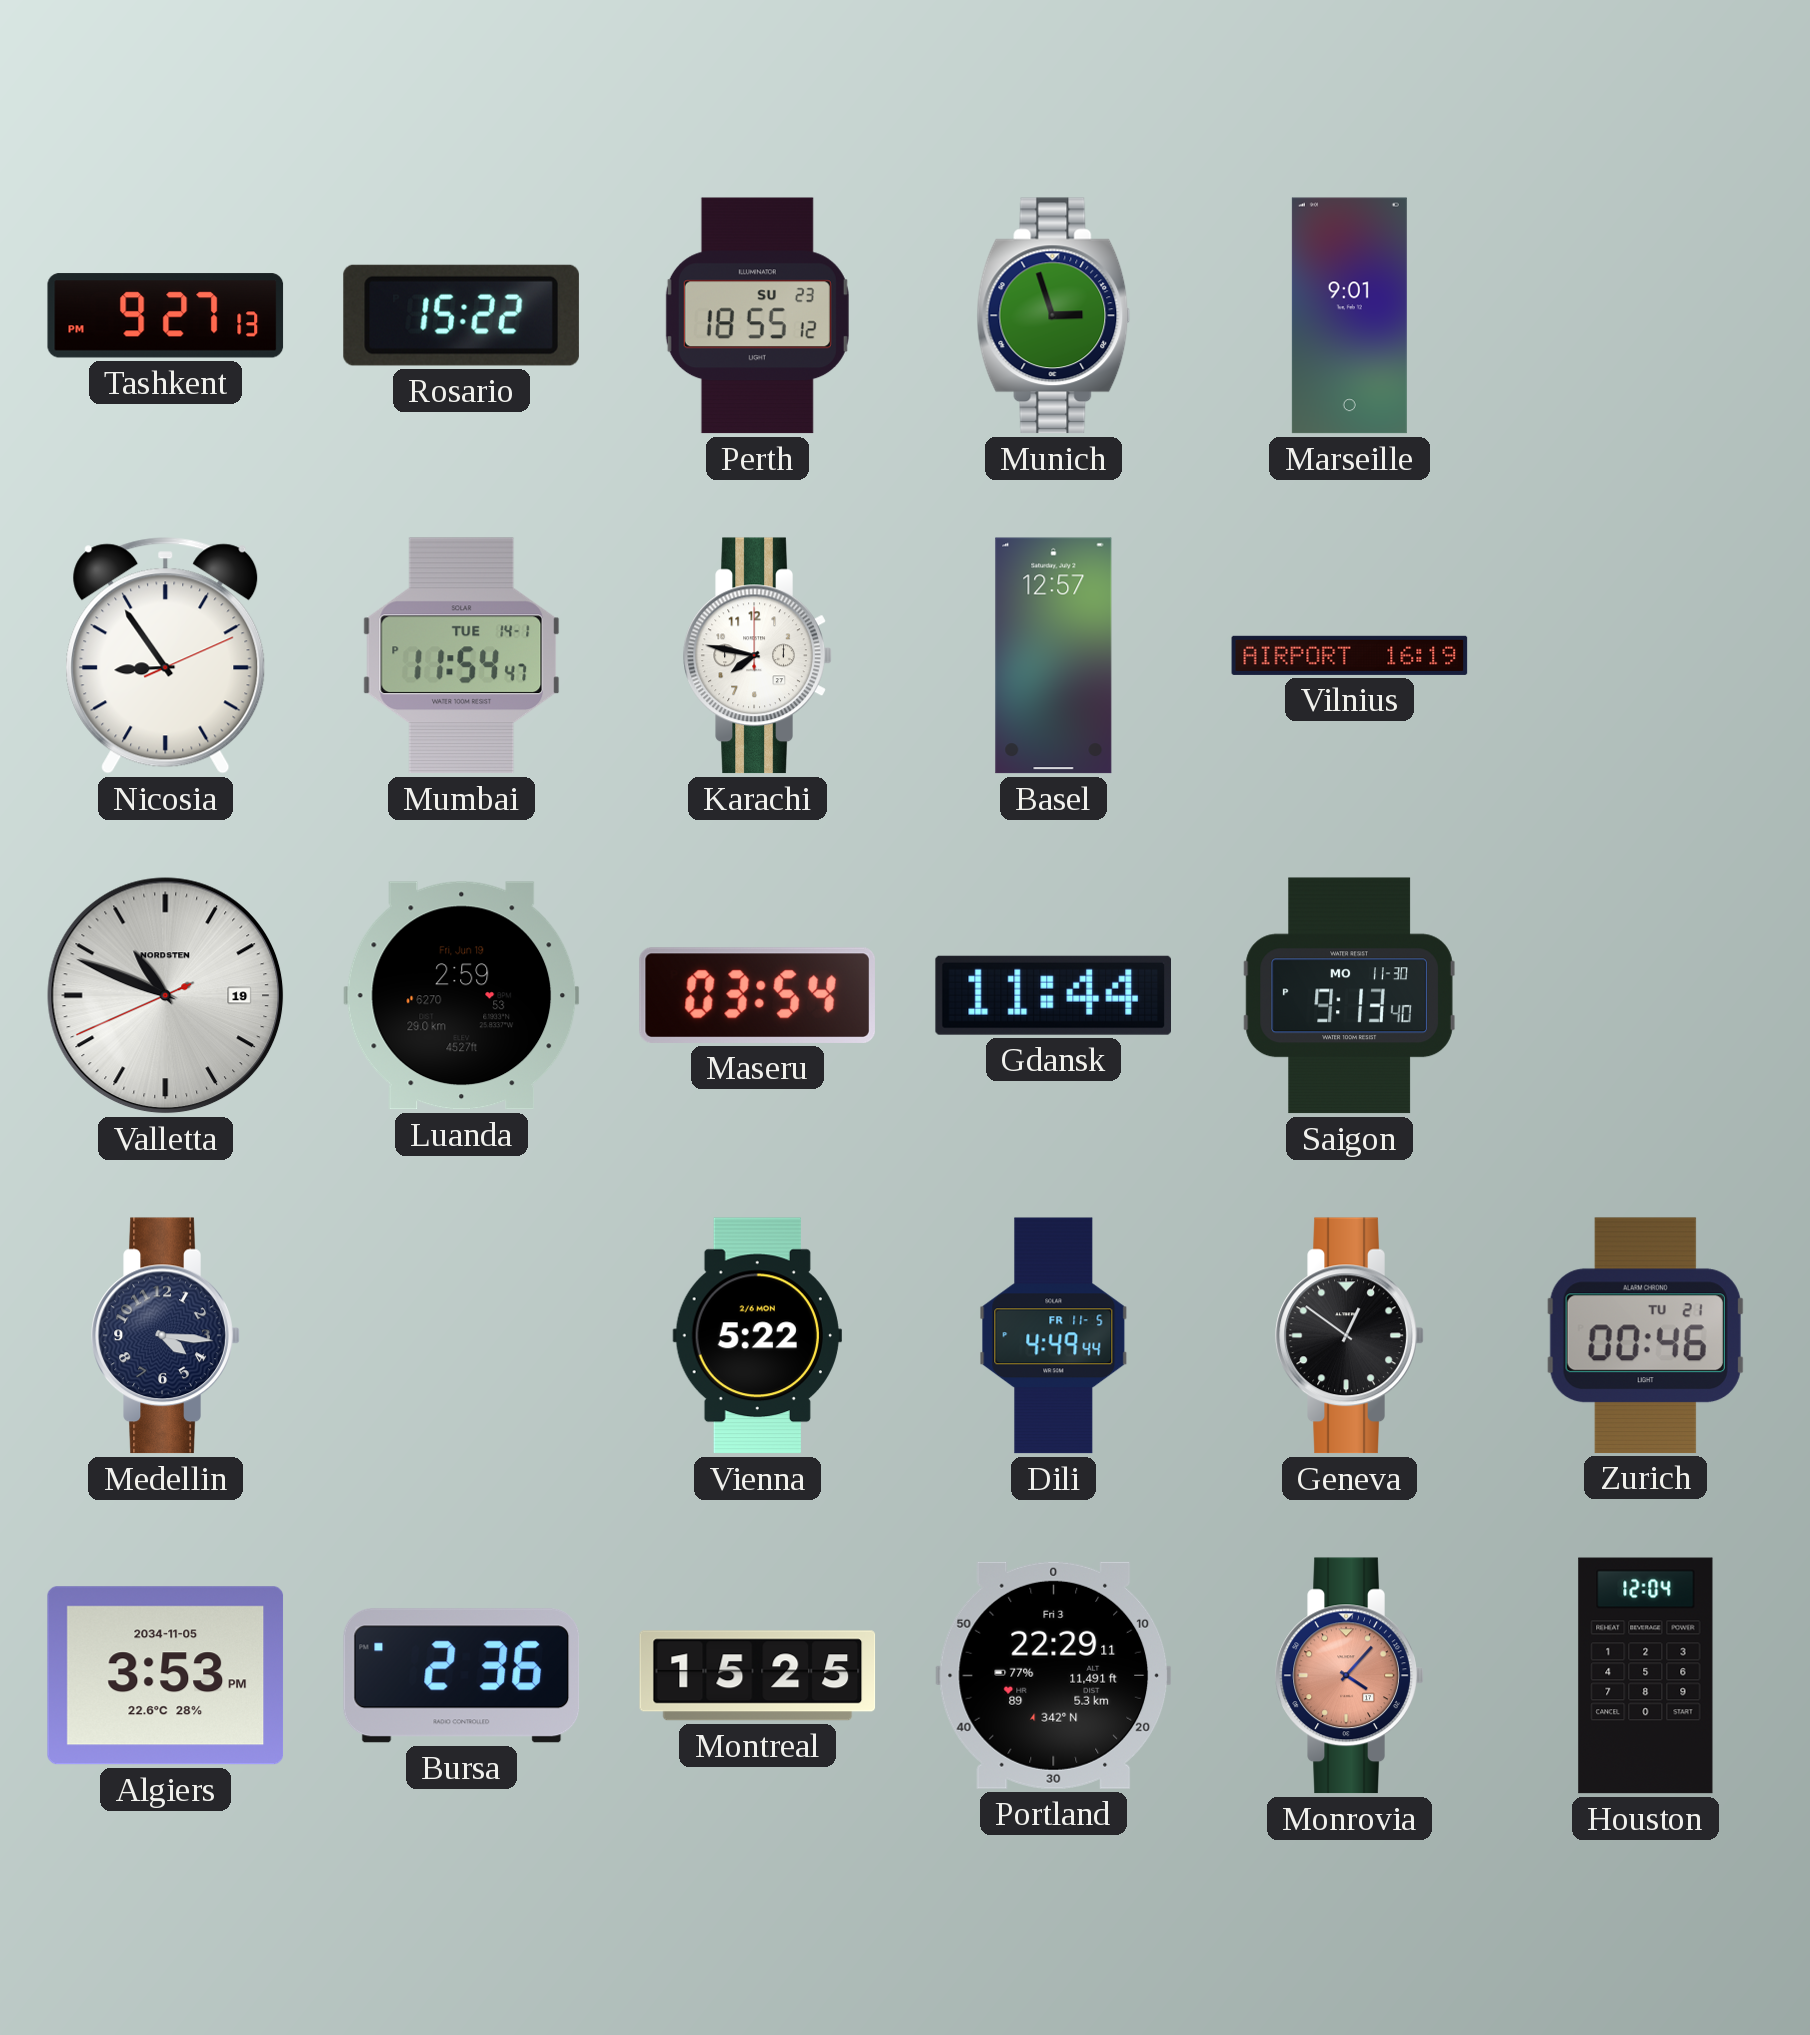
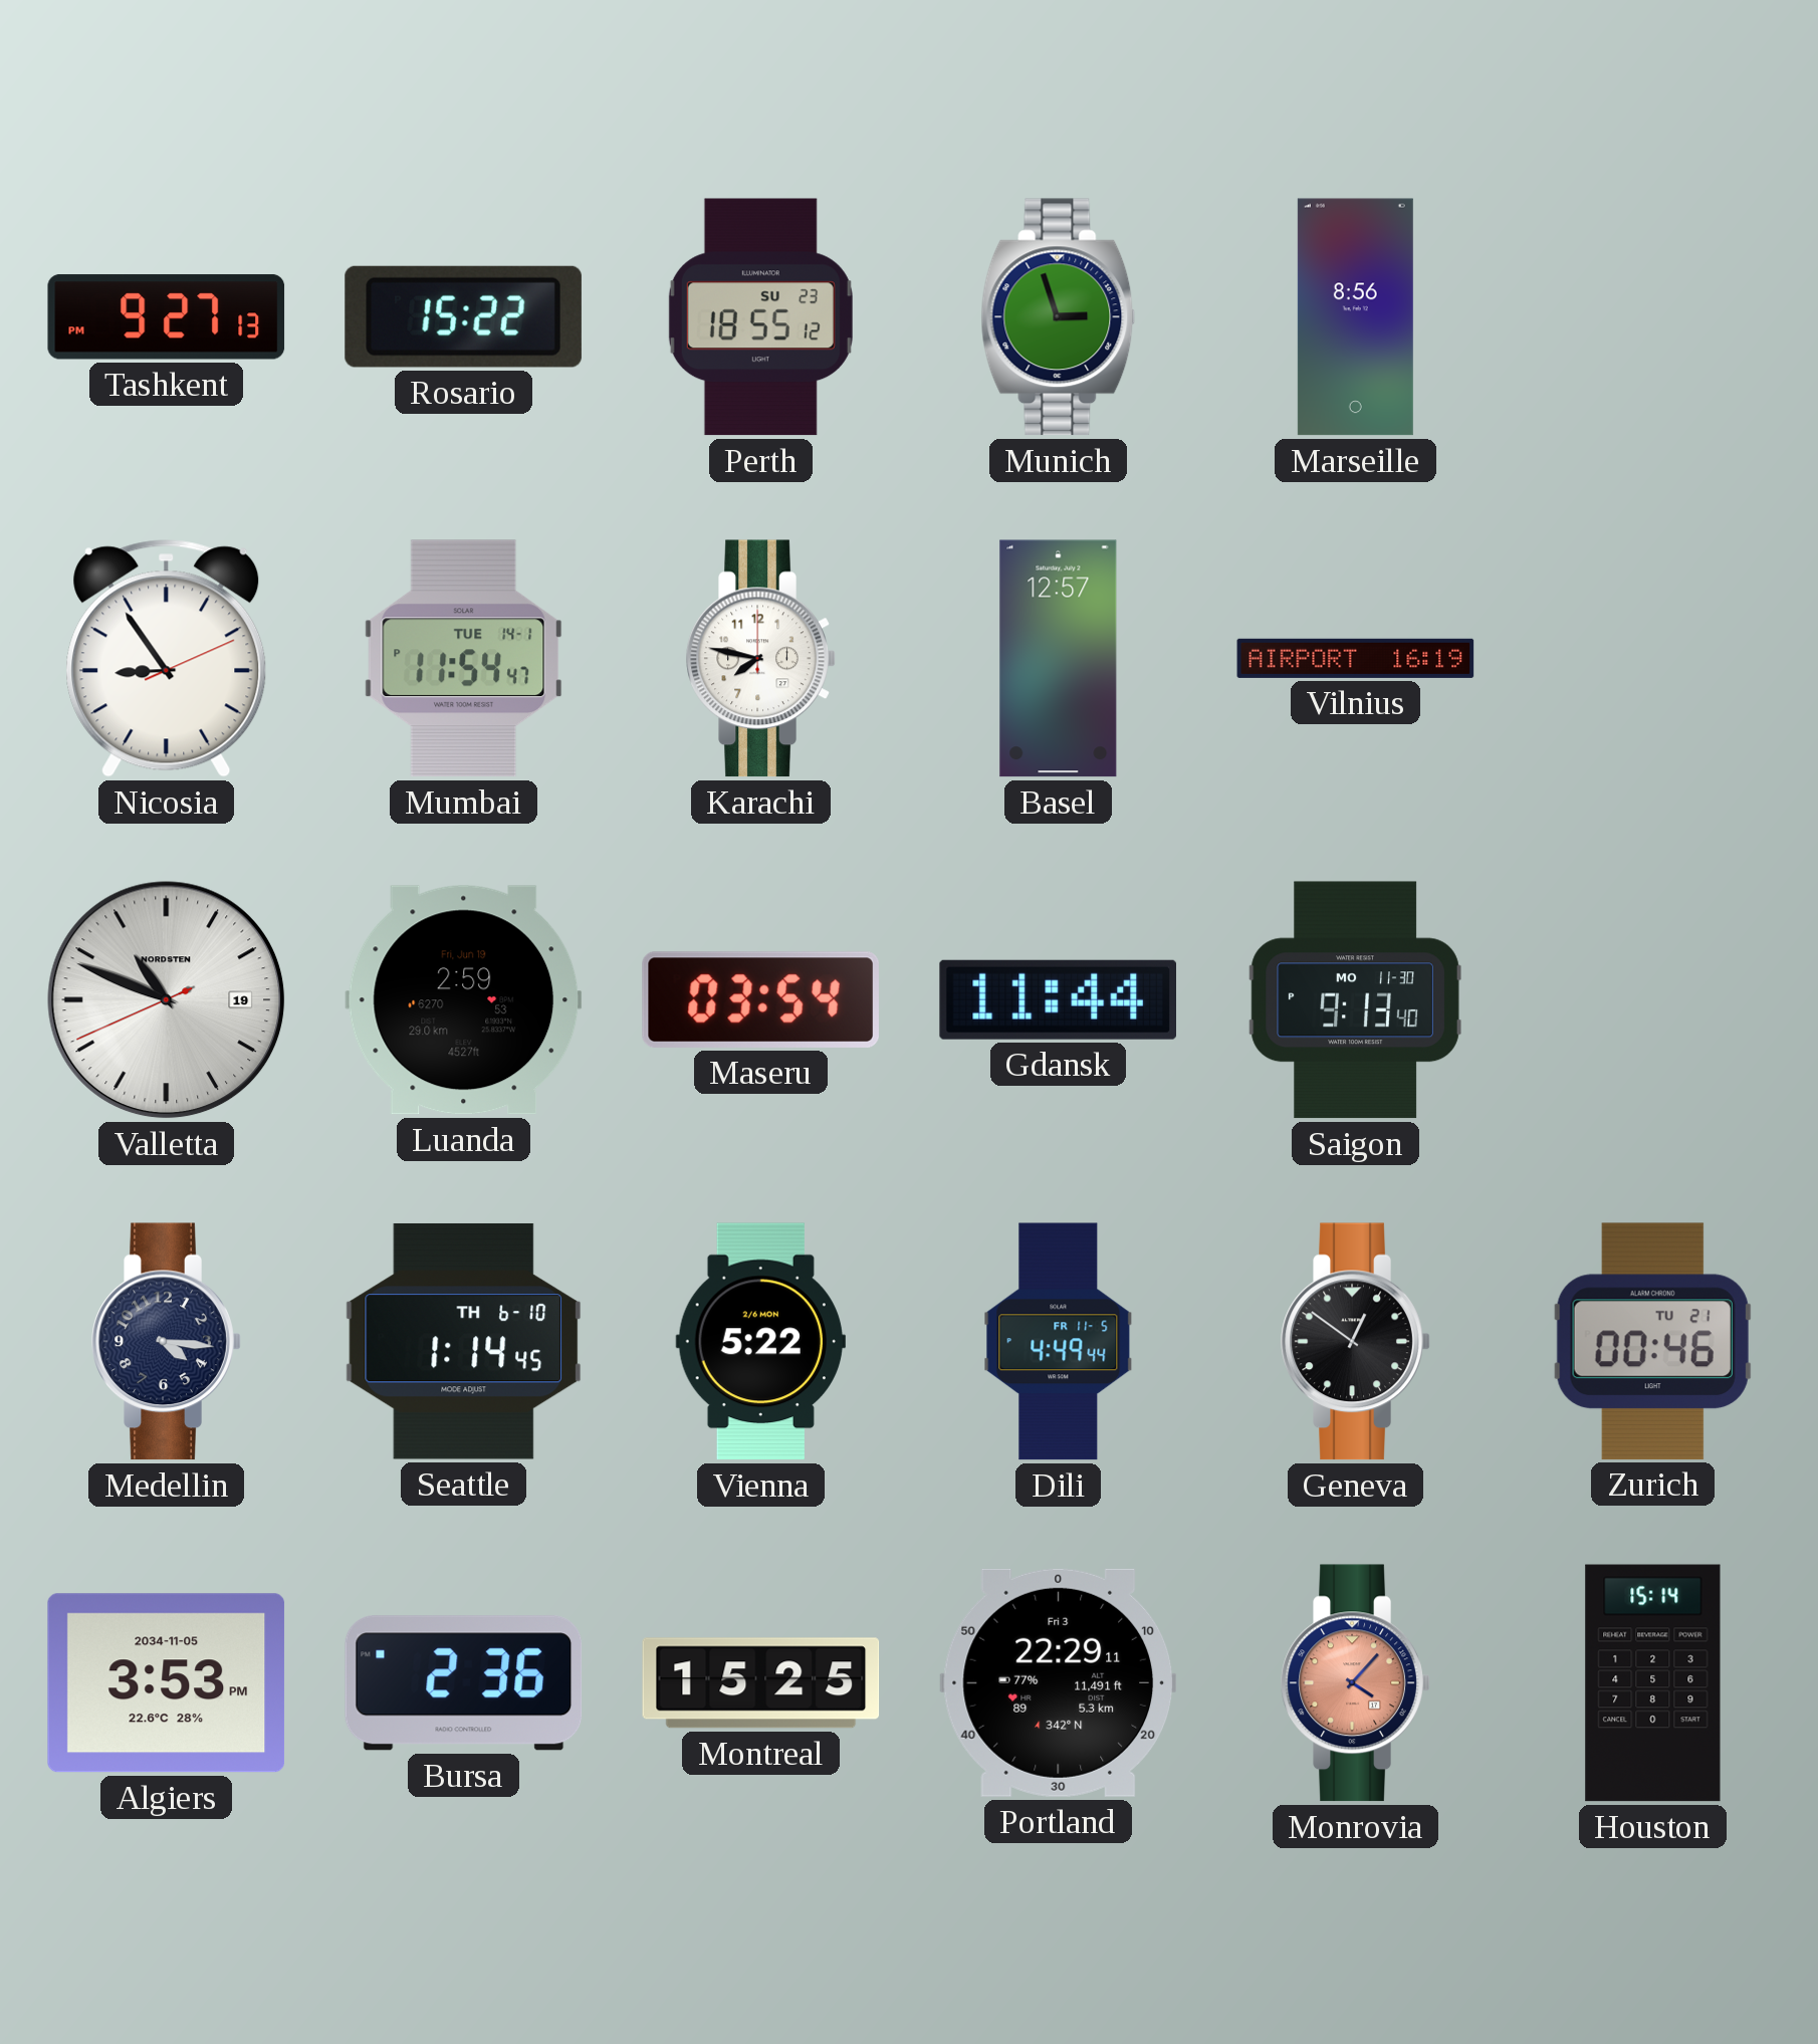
Marseille: 9:01 -> 8:56
Seattle: none -> 1:14
Houston: 12:04 -> 15:14
